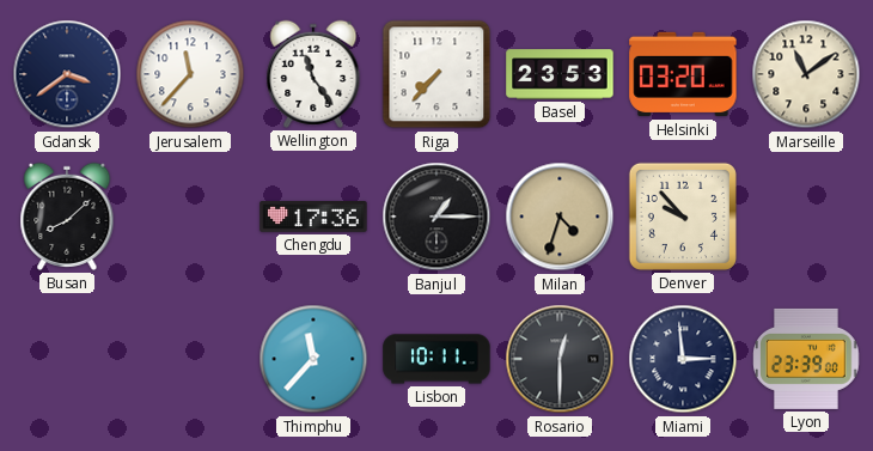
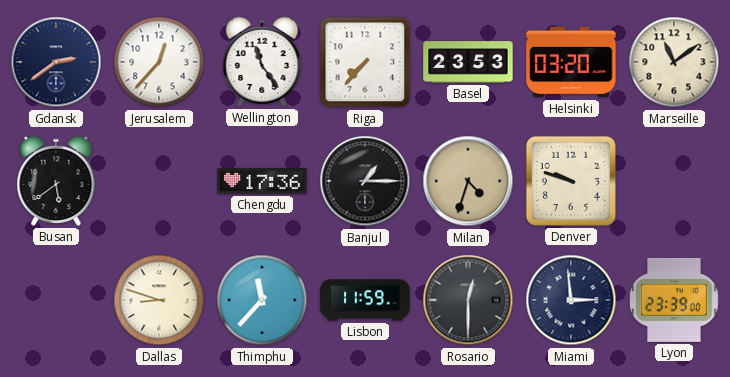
Gdansk: 3:39 -> 2:39
Jerusalem: 11:37 -> 12:37
Busan: 8:08 -> 5:39
Denver: 9:53 -> 9:48
Dallas: none -> 8:48
Lisbon: 10:11 -> 11:59
